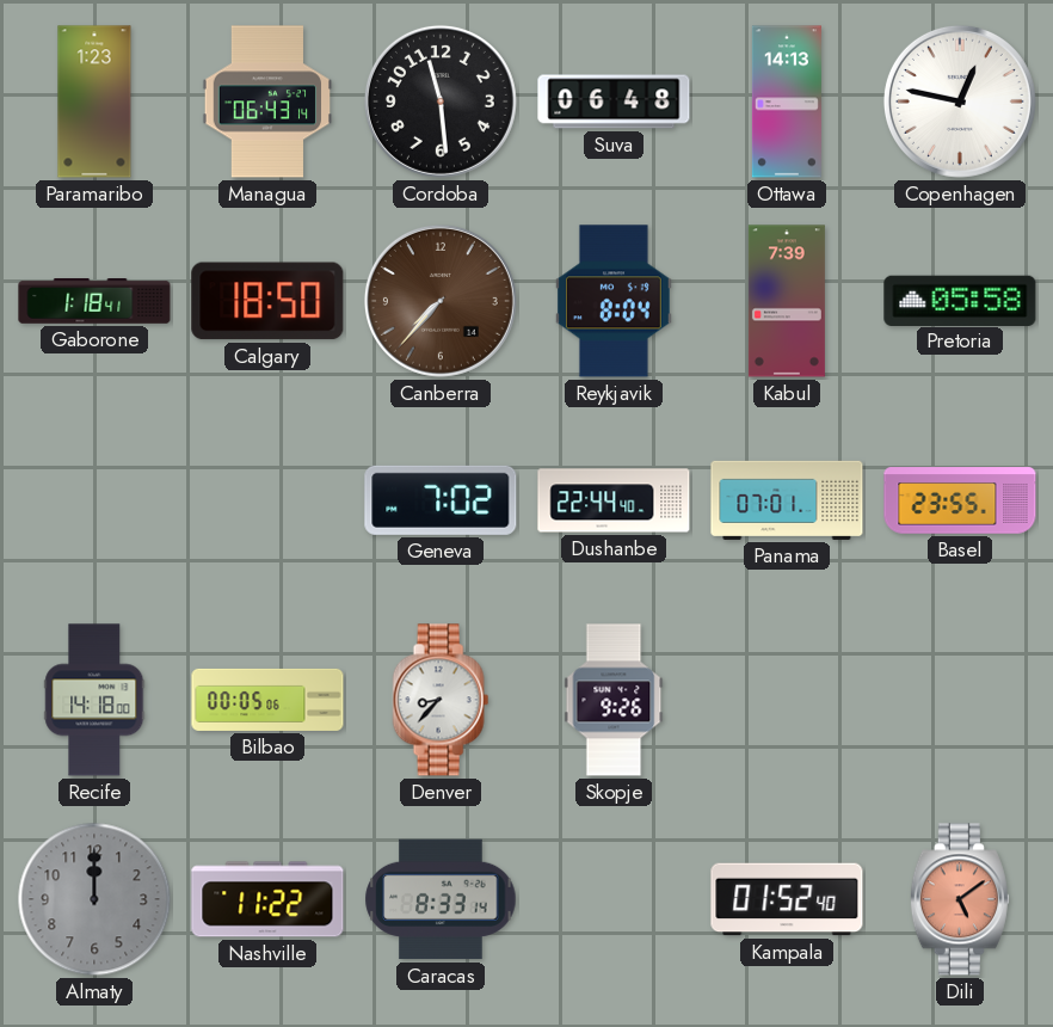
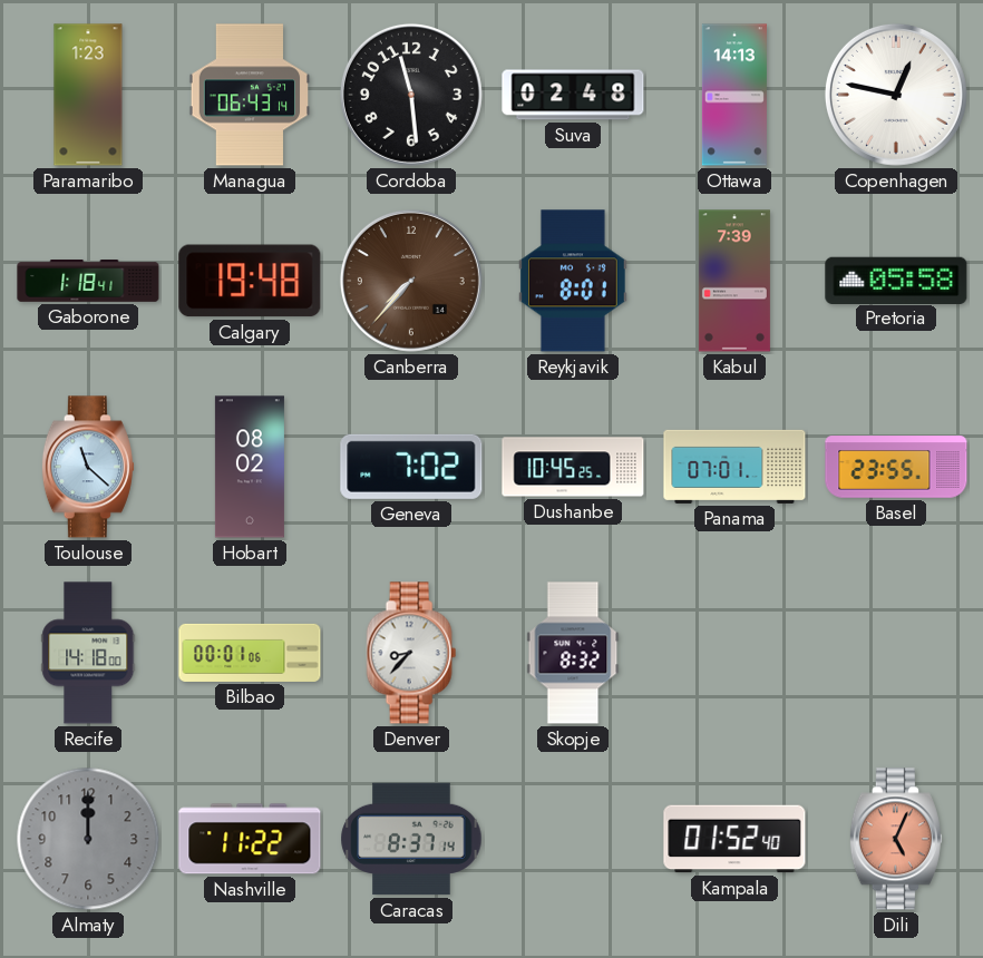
Suva: 06:48 -> 02:48
Calgary: 18:50 -> 19:48
Reykjavik: 8:04 -> 8:01
Toulouse: none -> 11:22
Hobart: none -> 08:02
Dushanbe: 22:44 -> 10:45
Bilbao: 00:05 -> 00:01
Skopje: 9:26 -> 8:32
Caracas: 8:33 -> 8:37
Dili: 5:09 -> 5:04
